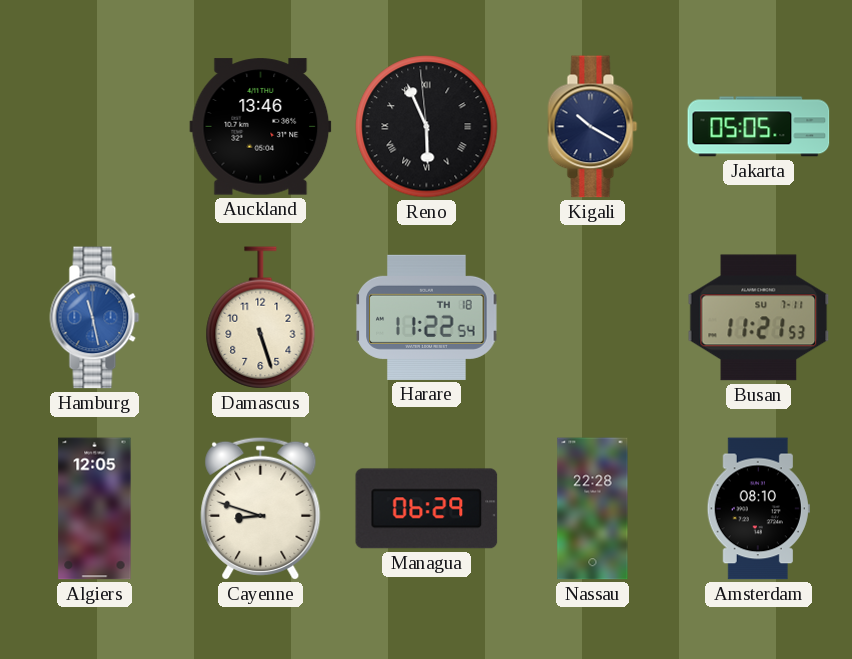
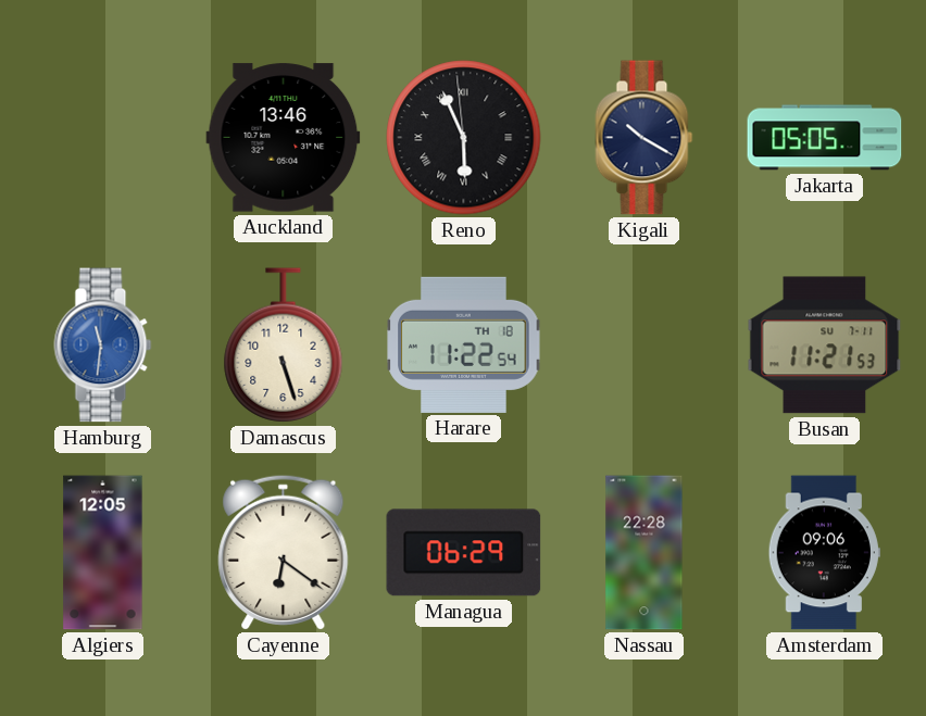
Hamburg: 11:28 -> 11:31
Cayenne: 8:48 -> 6:21
Amsterdam: 08:10 -> 09:06
